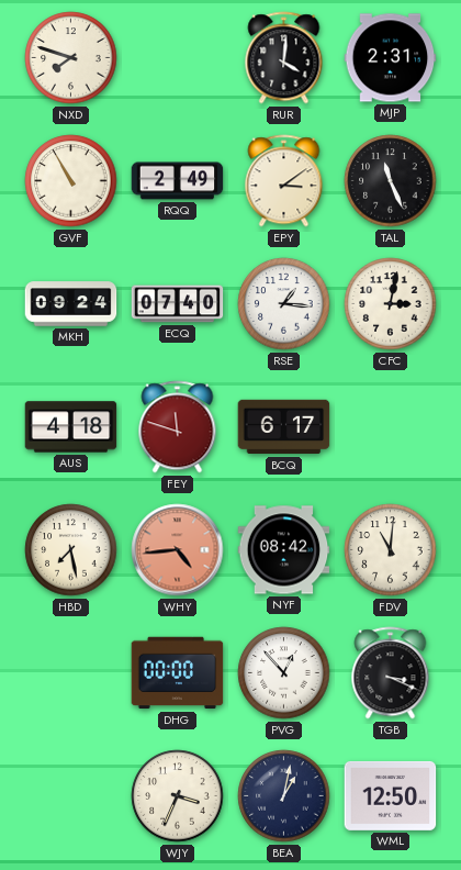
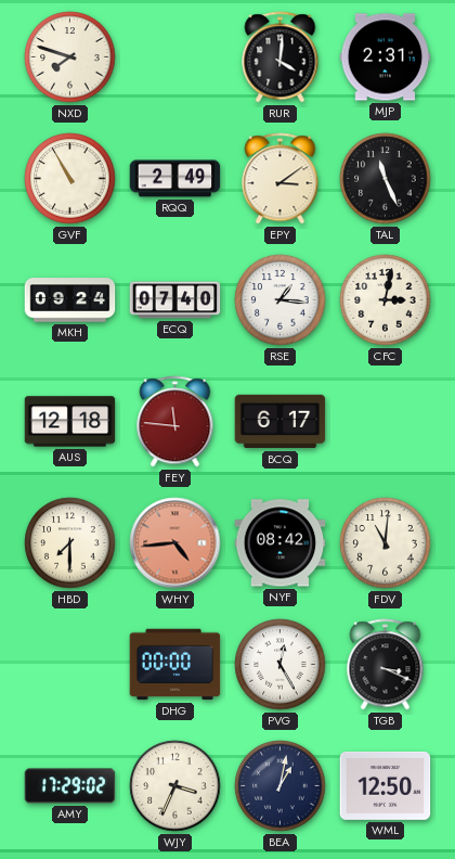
AUS: 4:18 -> 12:18
FEY: 11:48 -> 11:46
HBD: 7:28 -> 7:30
PVG: 12:53 -> 12:25
AMY: none -> 17:29
